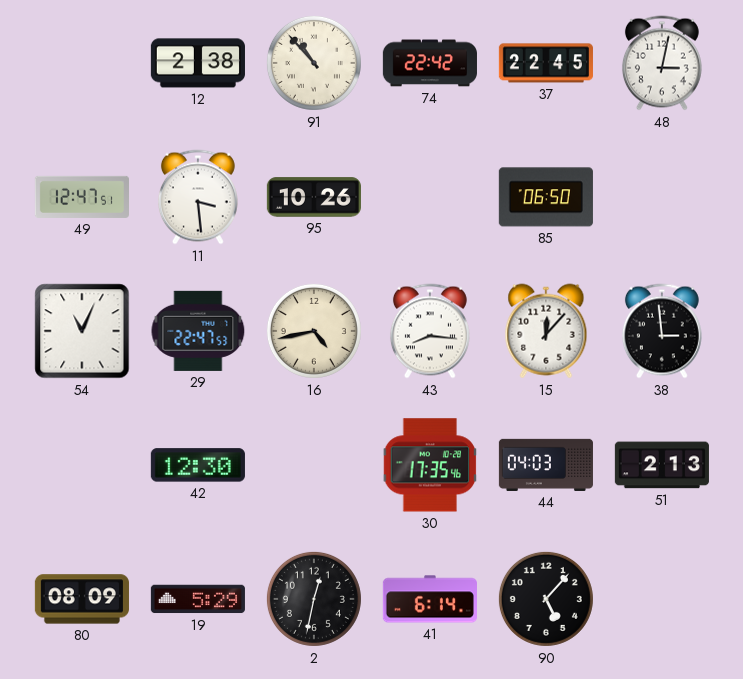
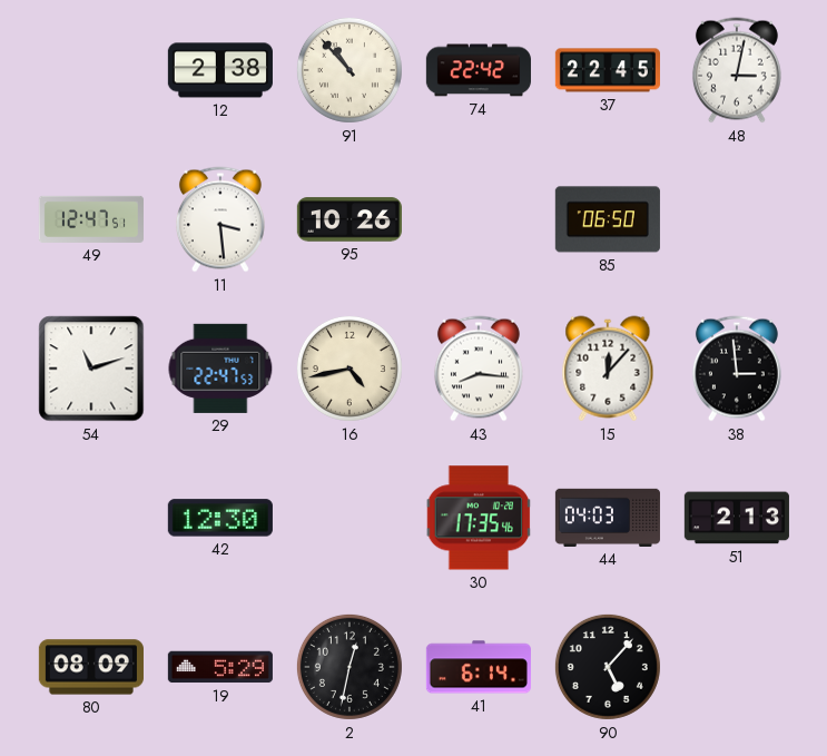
54: 11:04 -> 11:12
